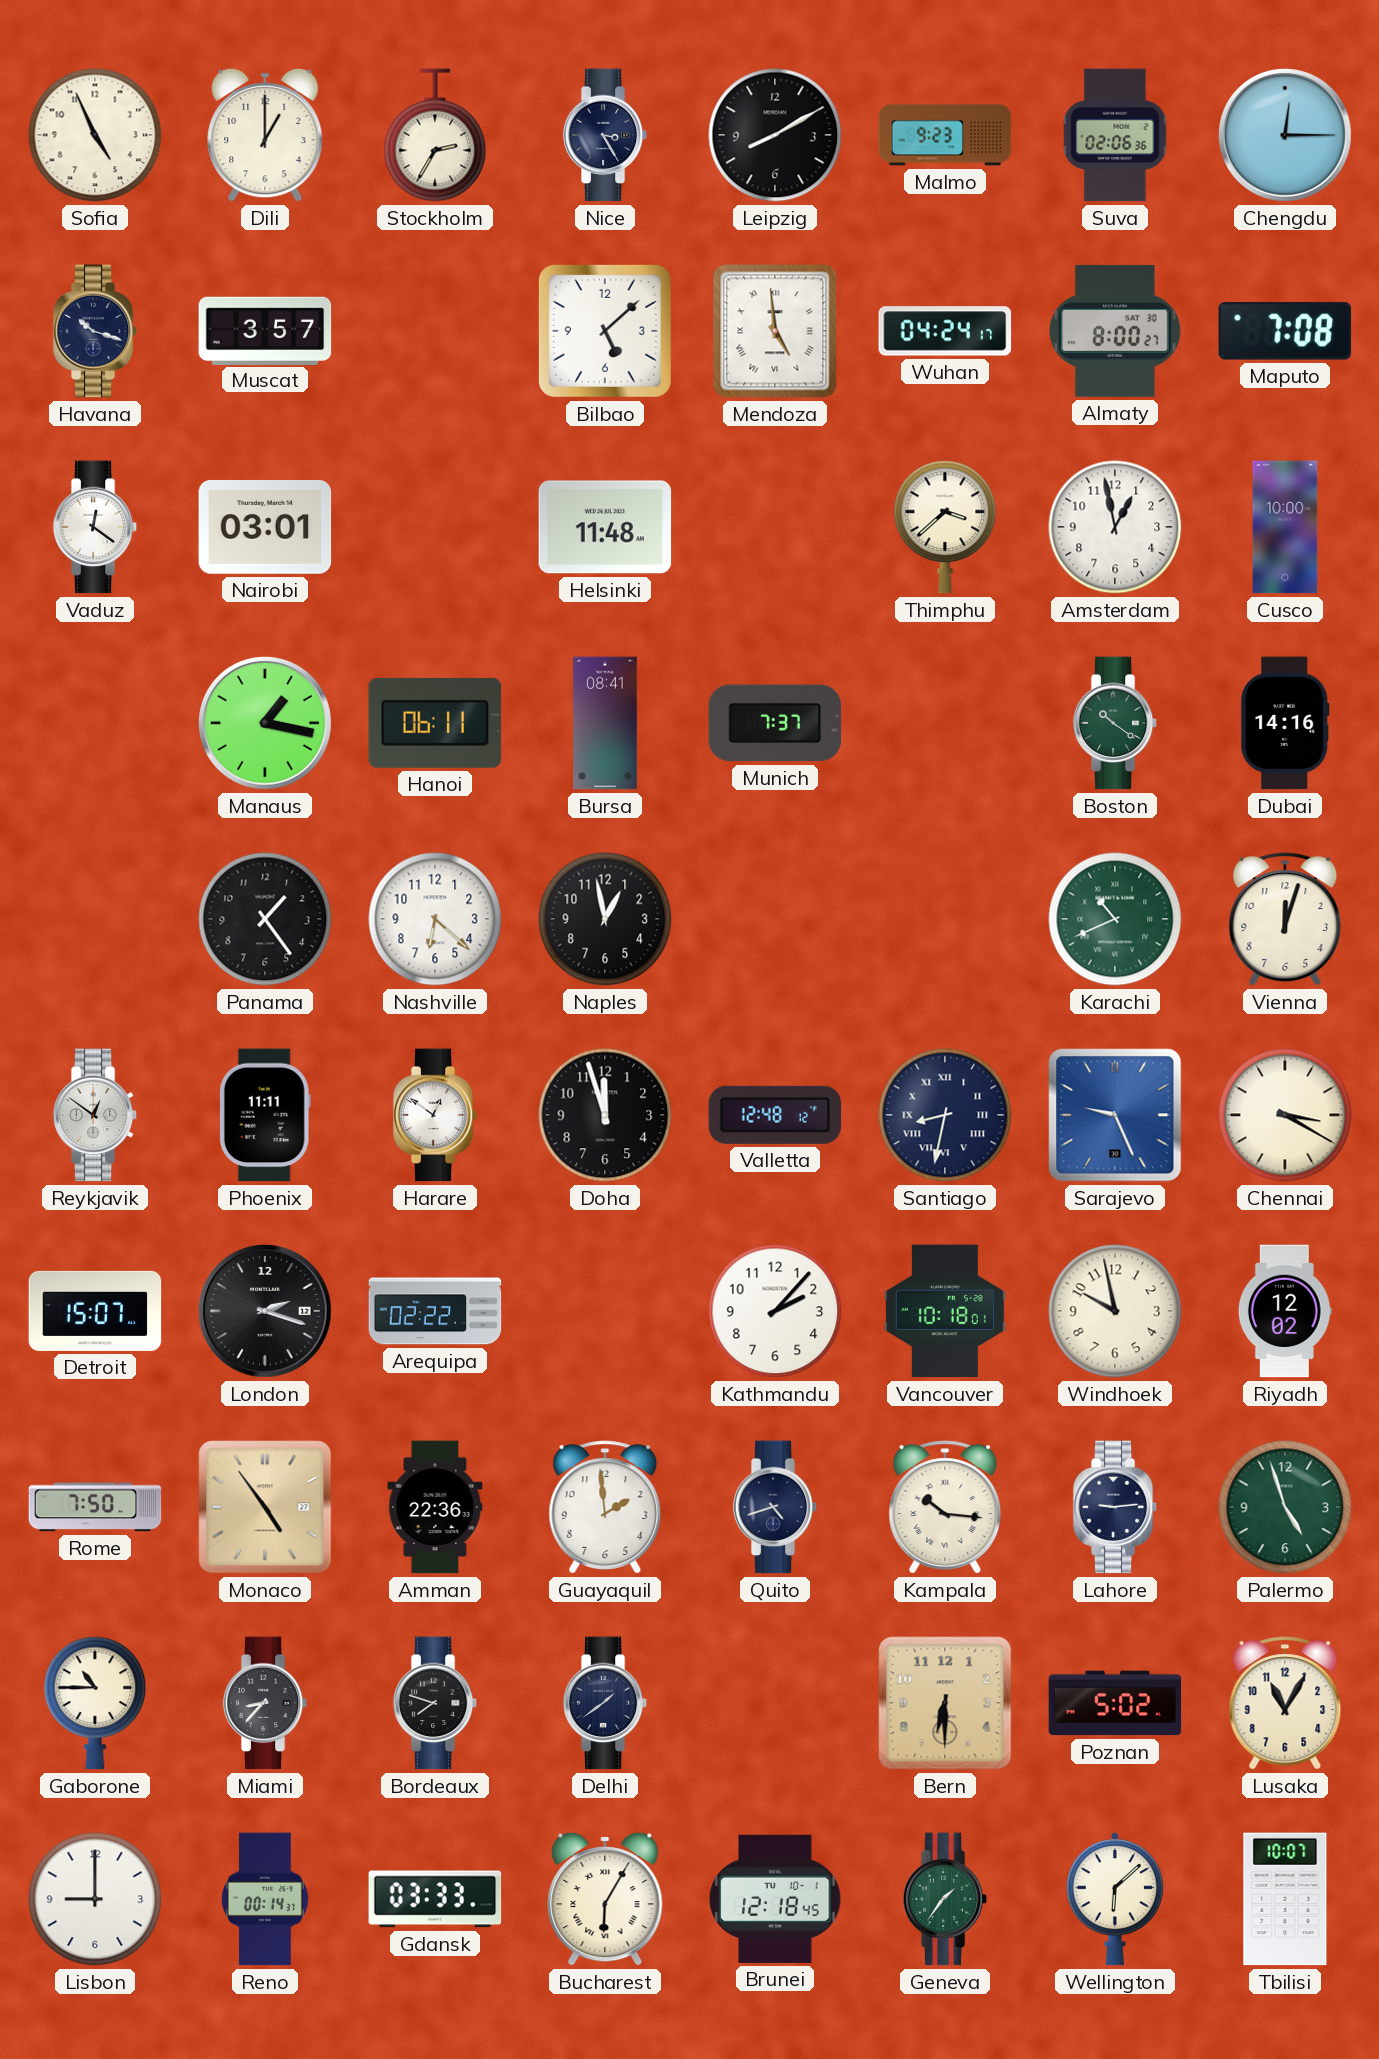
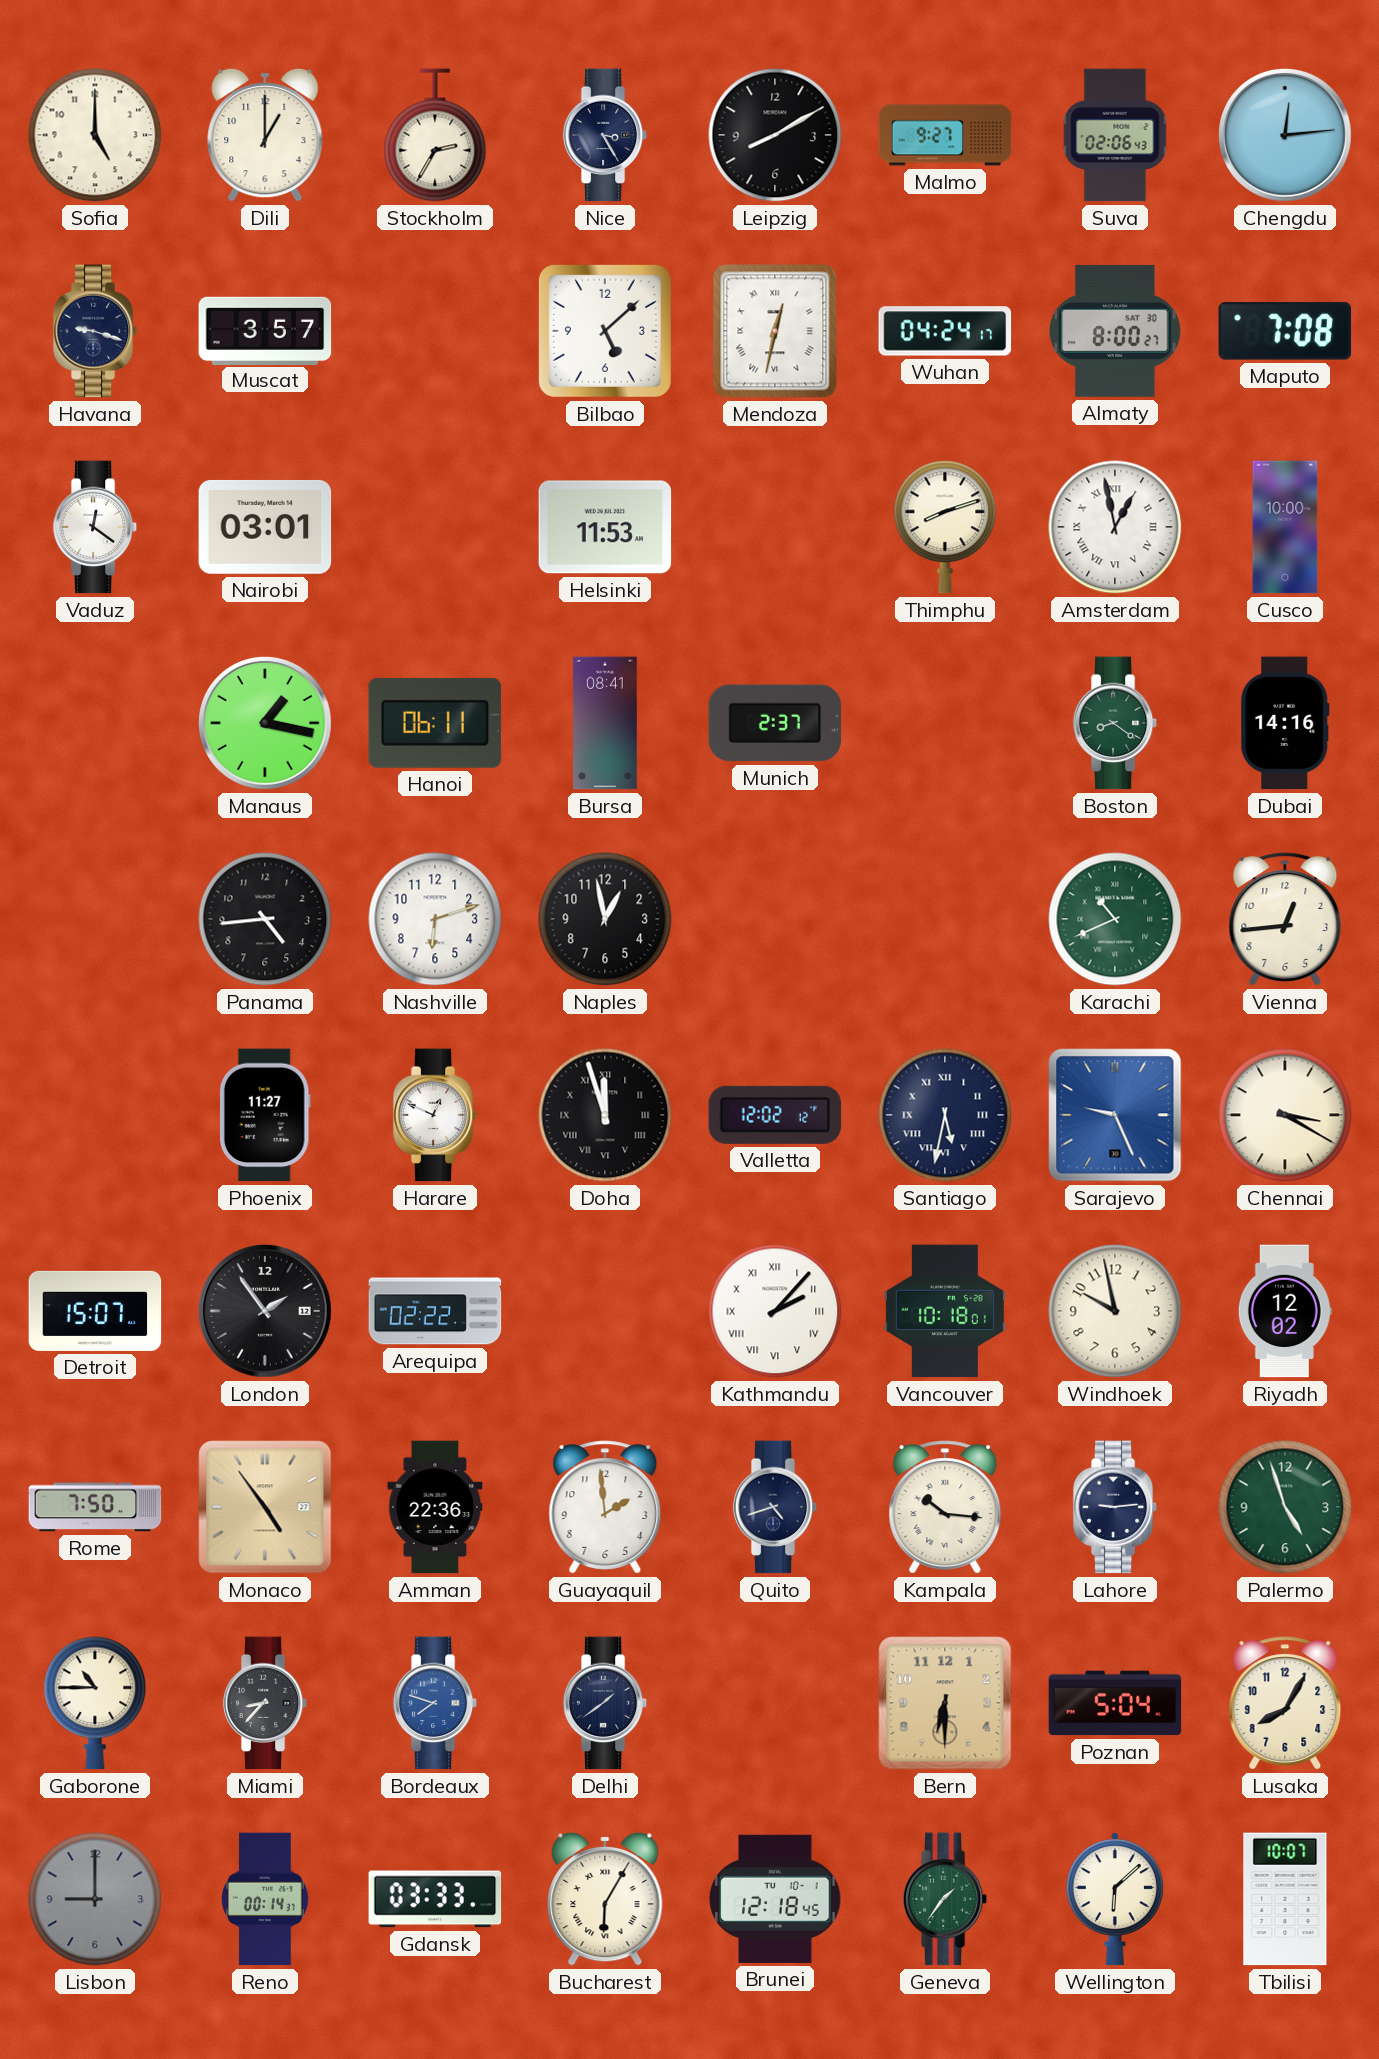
Sofia: 4:56 -> 5:00
Malmo: 9:23 -> 9:27
Suva: 02:06:36 -> 02:06:43
Chengdu: 12:15 -> 12:14
Havana: 10:18 -> 9:18
Mendoza: 4:59 -> 12:32
Helsinki: 11:48 -> 11:53
Thimphu: 3:38 -> 8:12
Amsterdam numerals: Arabic -> Roman
Munich: 7:37 -> 2:37
Boston: 10:21 -> 8:21
Panama: 1:24 -> 4:44
Nashville: 6:22 -> 6:12
Vienna: 12:03 -> 12:44
Reykjavik: 12:51 -> none
Phoenix: 11:11 -> 11:27
Harare: 12:51 -> 12:49
Doha numerals: Arabic -> Roman
Valletta: 12:48 -> 12:02
Santiago: 8:32 -> 5:32
London: 2:18 -> 1:54
Kathmandu numerals: Arabic -> Roman
Bordeaux dial: black -> blue
Poznan: 5:02 -> 5:04
Lusaka: 11:05 -> 8:05
Lisbon dial: white -> grey
